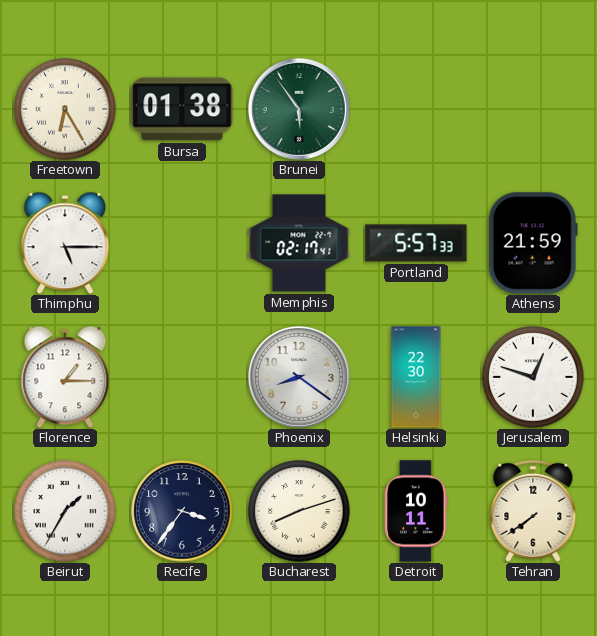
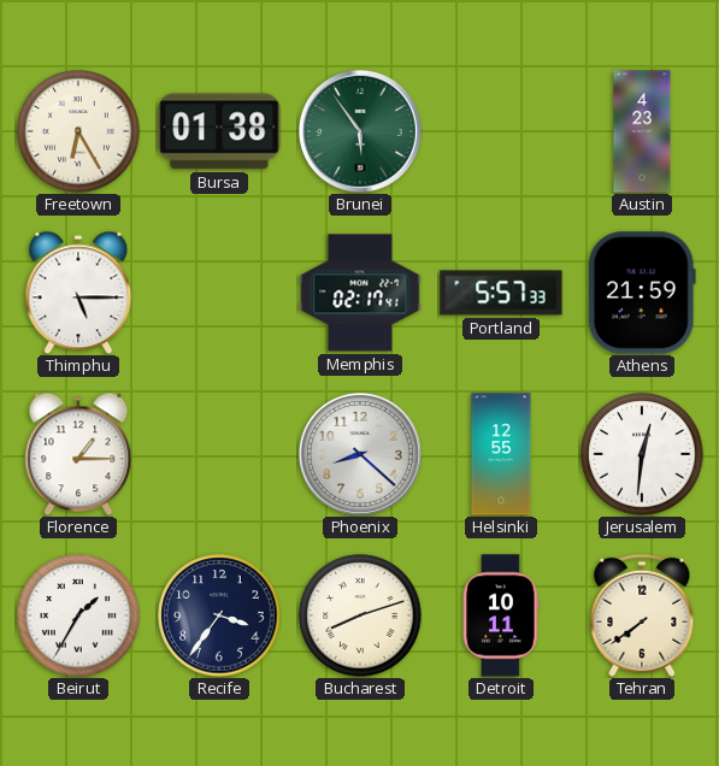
Austin: none -> 4:23
Phoenix: 8:21 -> 8:22
Helsinki: 22:30 -> 12:55
Jerusalem: 12:48 -> 12:31
